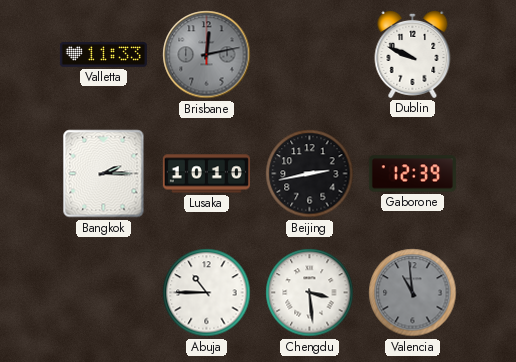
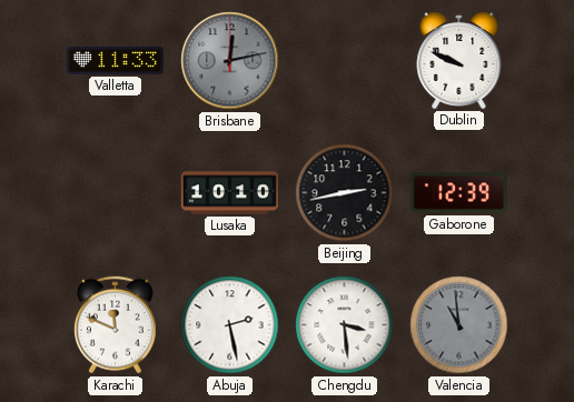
Bangkok: 2:15 -> none
Karachi: none -> 11:49
Abuja: 10:45 -> 2:28
